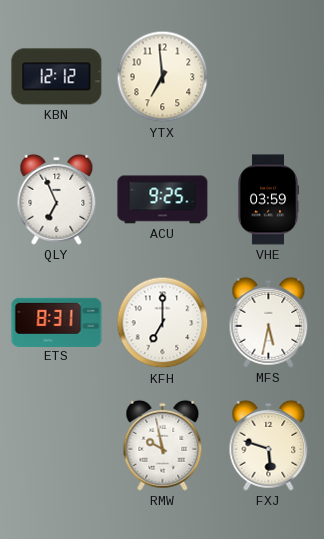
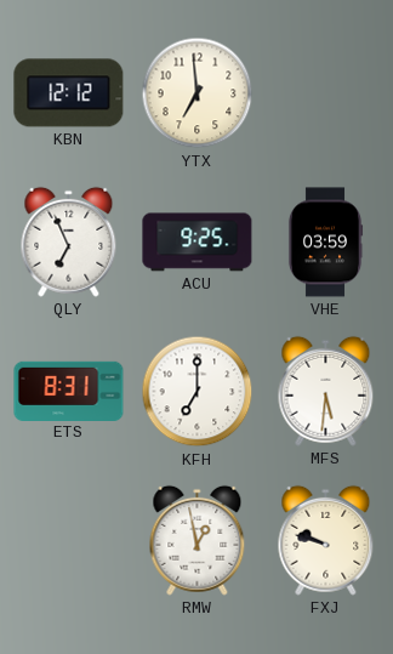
MFS: 5:32 -> 5:31
RMW: 9:58 -> 12:58
FXJ: 5:48 -> 9:48
